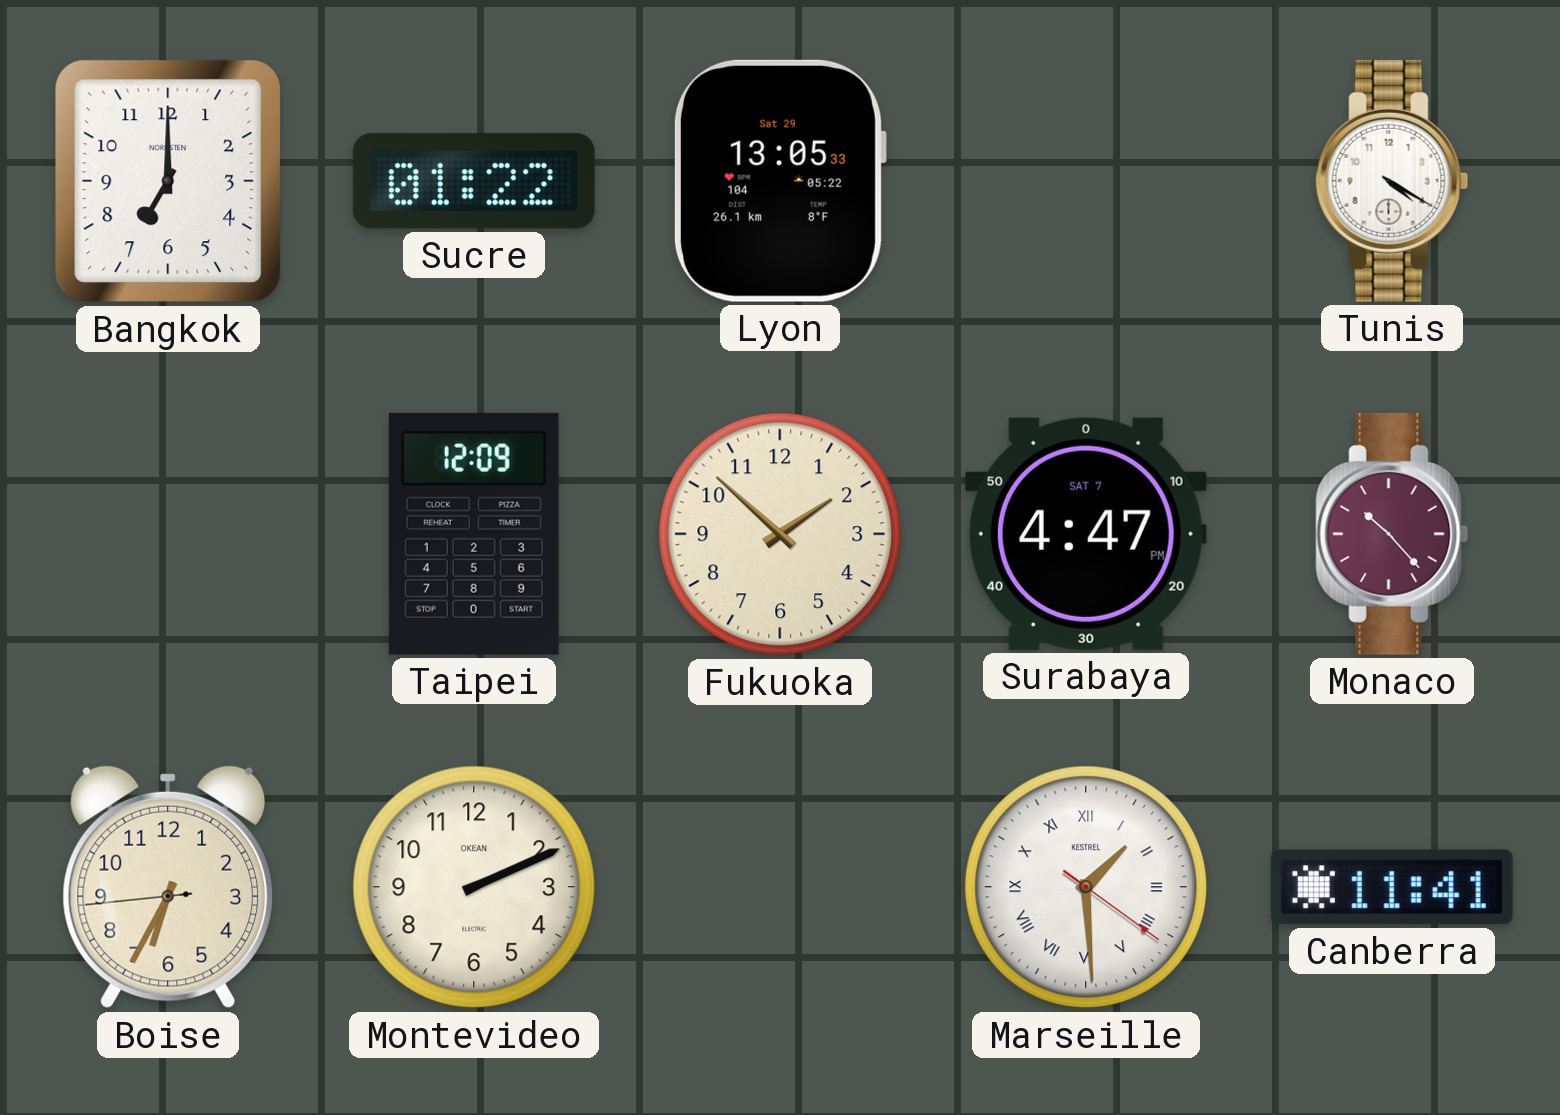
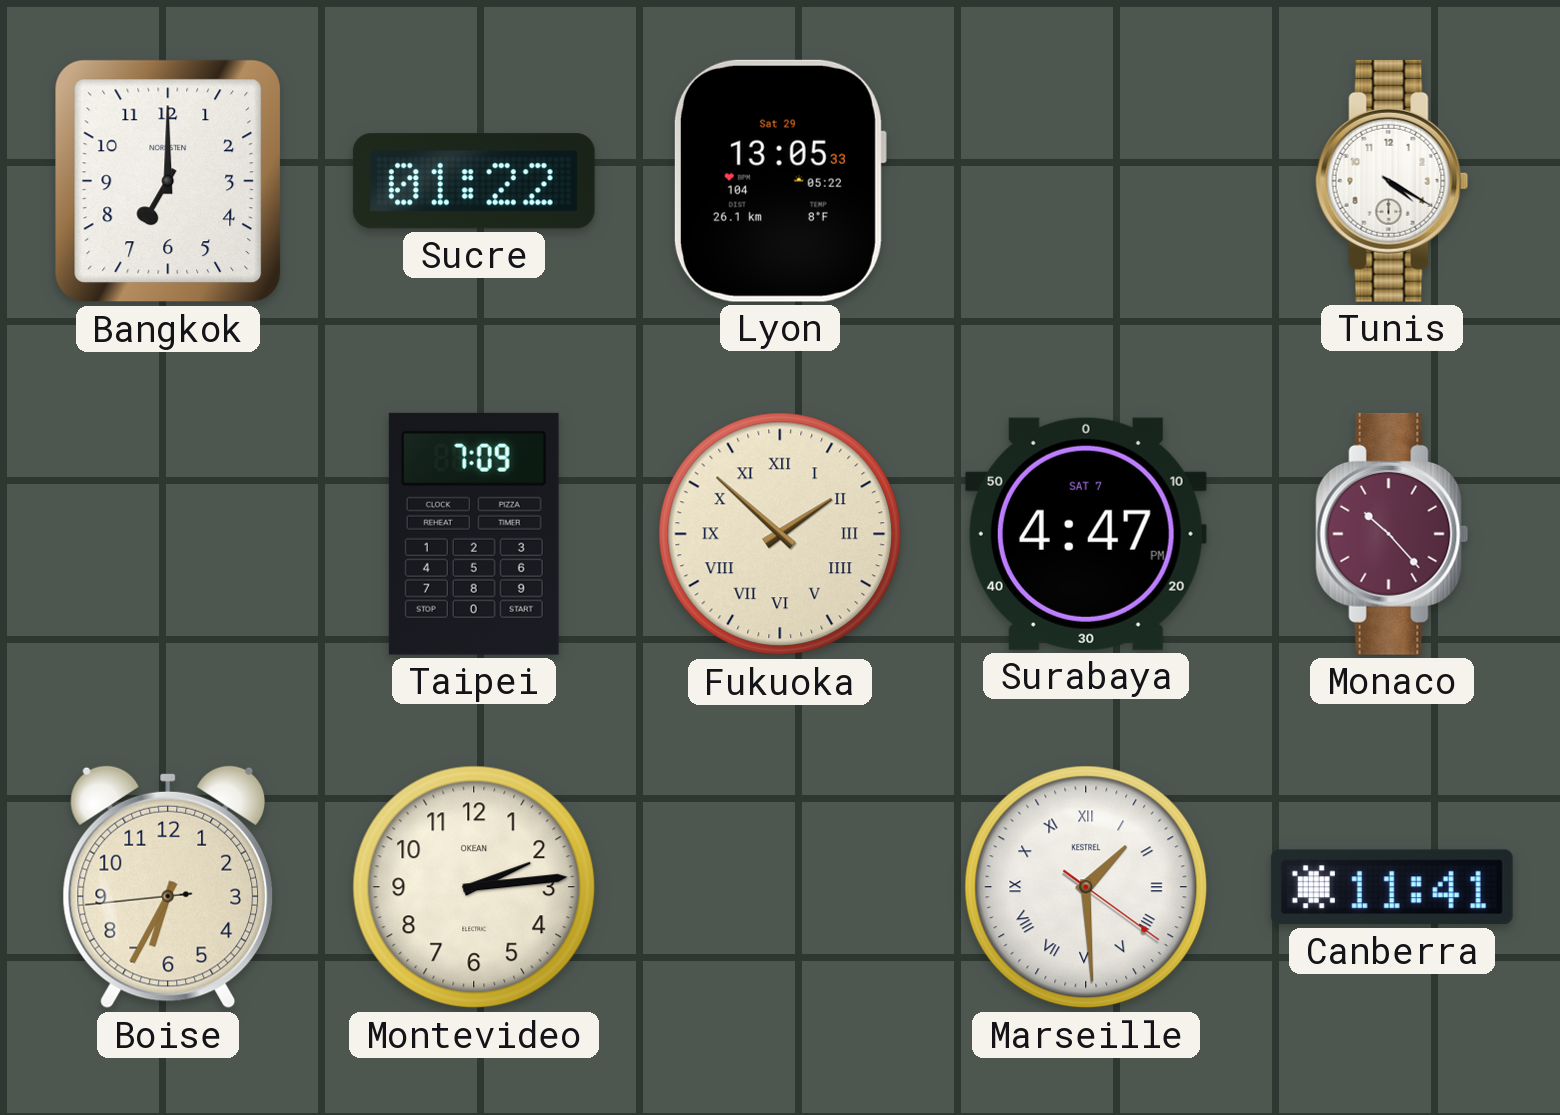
Taipei: 12:09 -> 7:09
Fukuoka numerals: Arabic -> Roman
Montevideo: 2:11 -> 2:14
